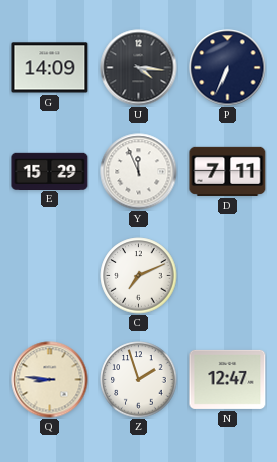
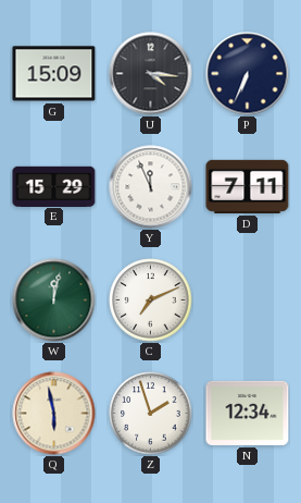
G: 14:09 -> 15:09
W: none -> 12:02
Q: 8:46 -> 5:58
N: 12:47 -> 12:34
